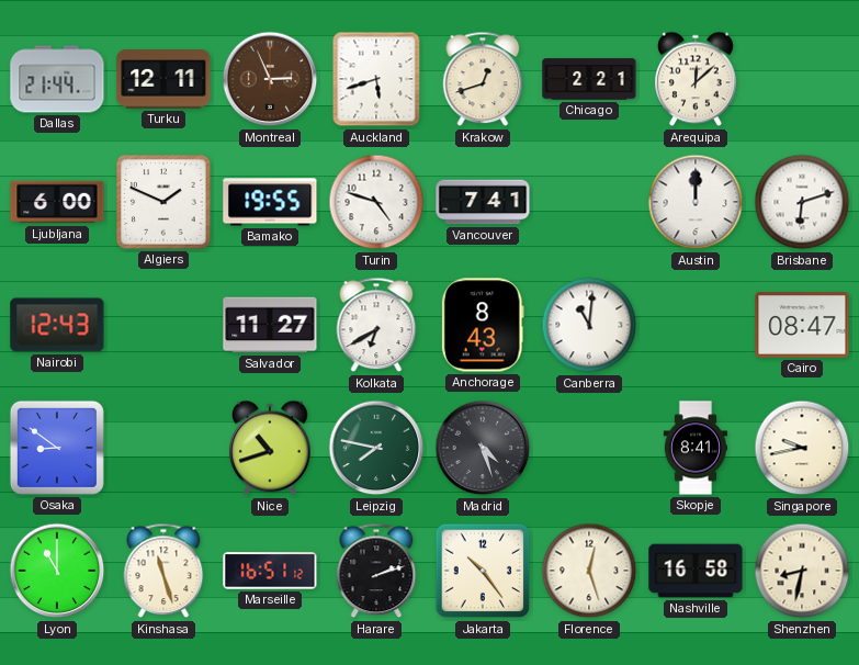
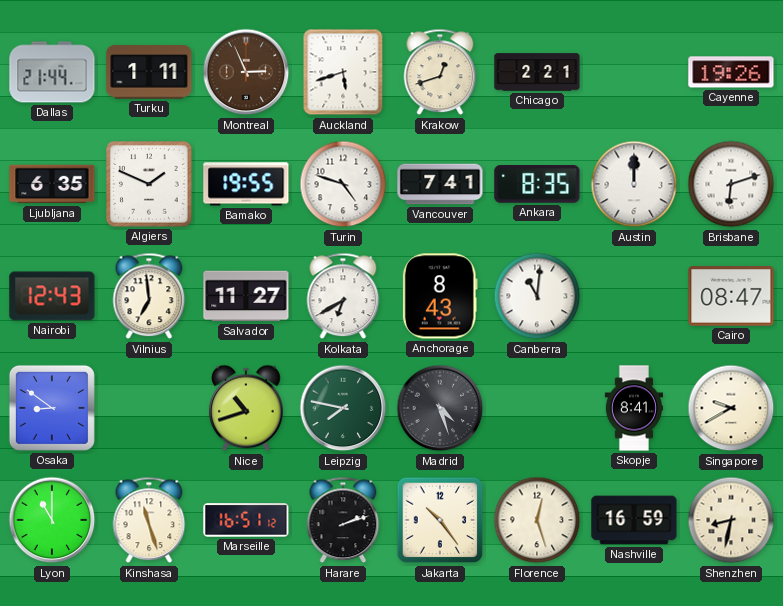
Turku: 12:11 -> 1:11
Arequipa: 12:08 -> none
Cayenne: none -> 19:26
Ljubljana: 6:00 -> 6:35
Ankara: none -> 8:35
Vilnius: none -> 6:59
Singapore: 9:43 -> 9:40
Nashville: 16:58 -> 16:59
